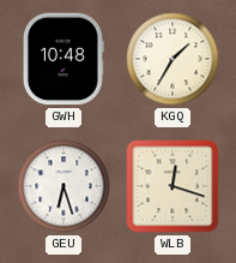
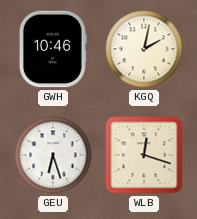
GWH: 10:48 -> 10:46
KGQ: 1:35 -> 2:02
